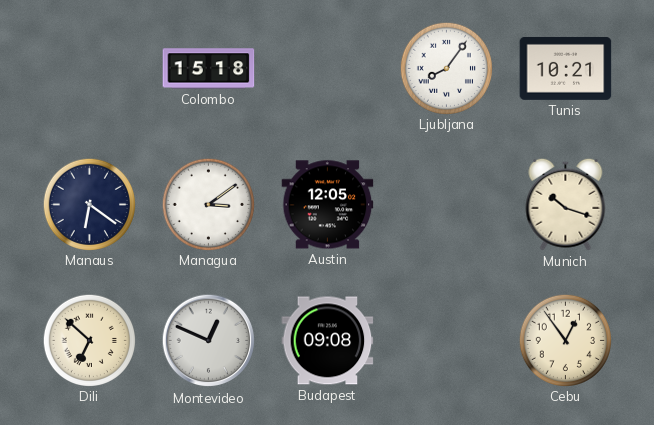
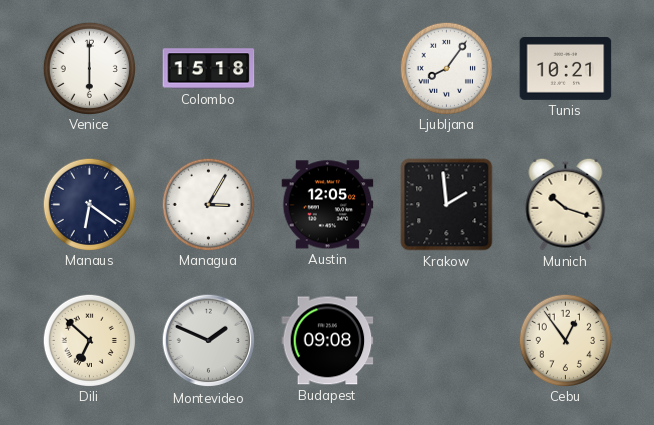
Venice: none -> 6:00
Managua: 3:09 -> 3:05
Krakow: none -> 1:59
Montevideo: 12:49 -> 1:49
